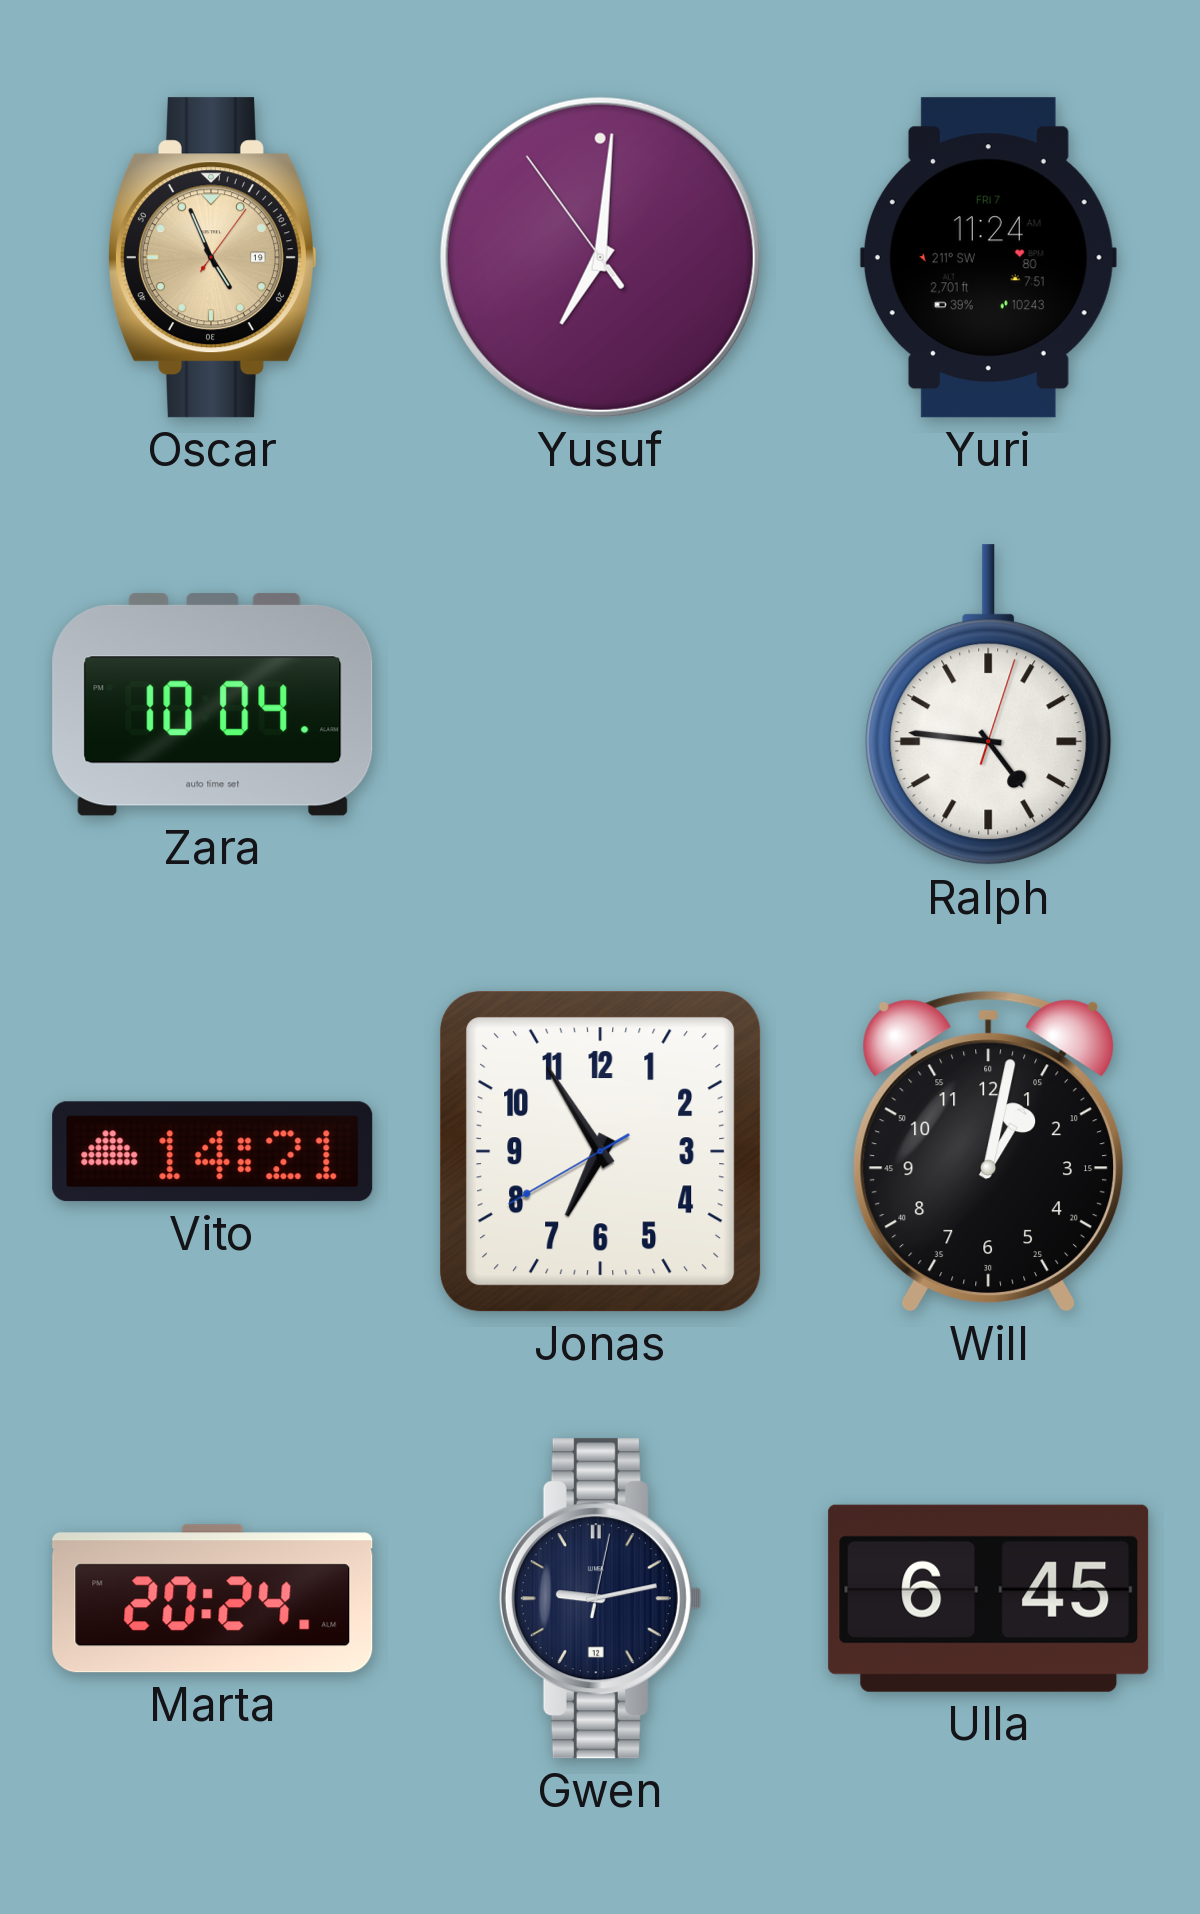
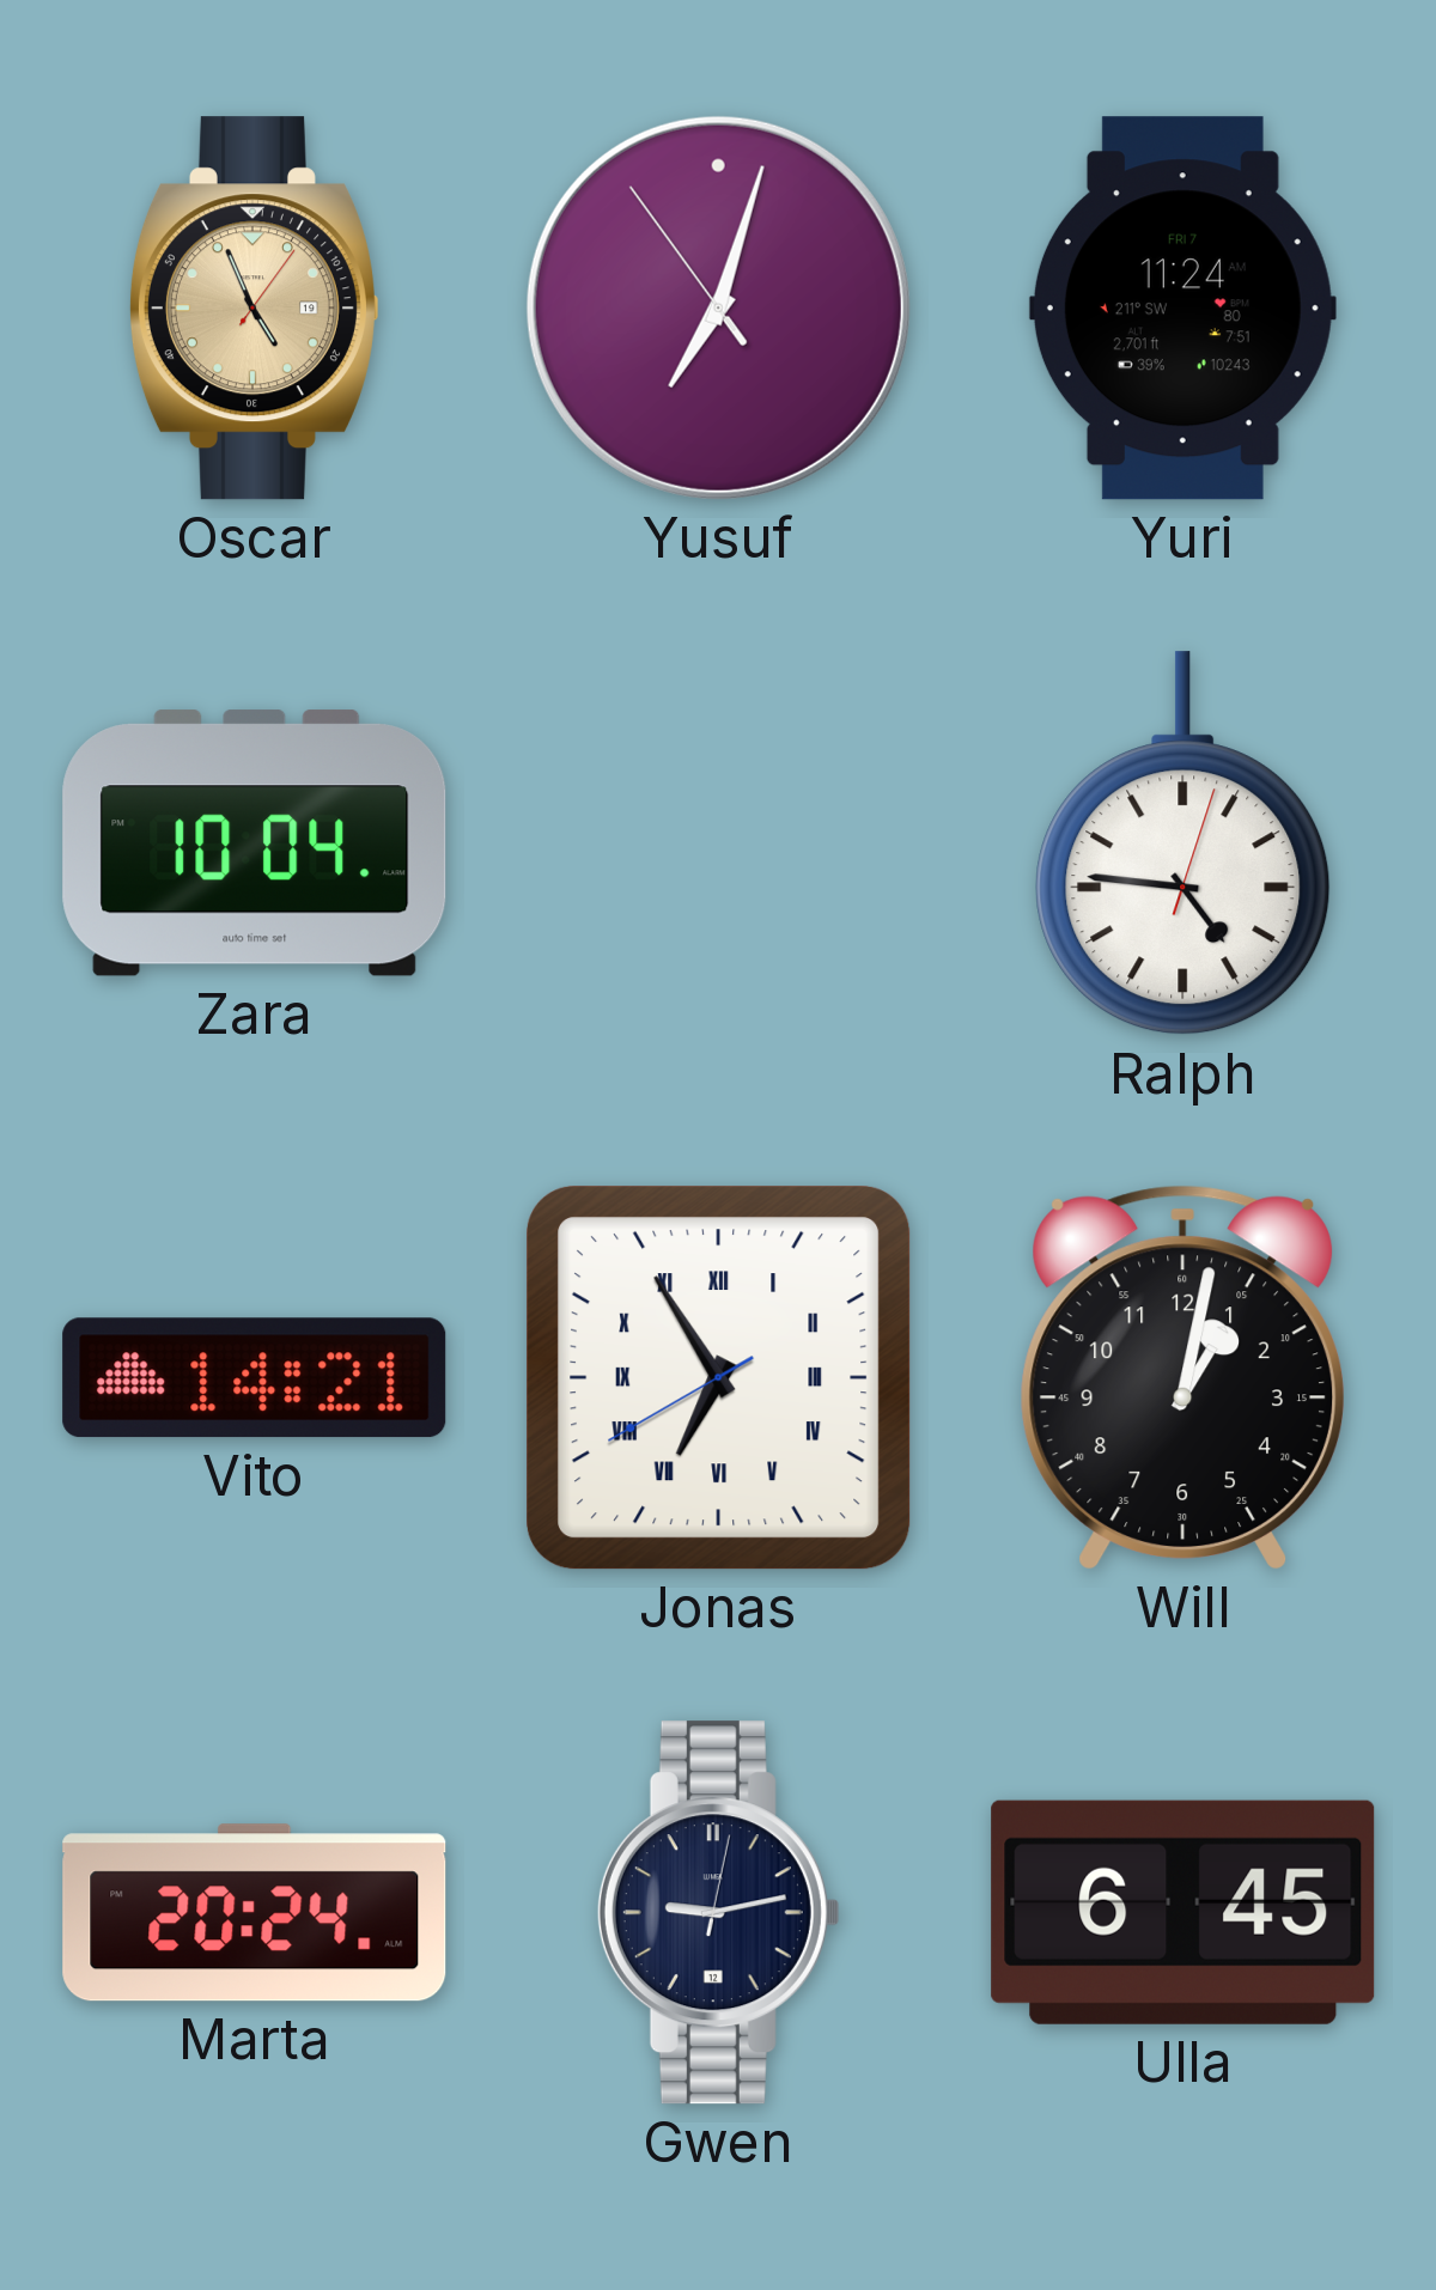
Yusuf: 7:00 -> 7:02
Jonas numerals: Arabic -> Roman
